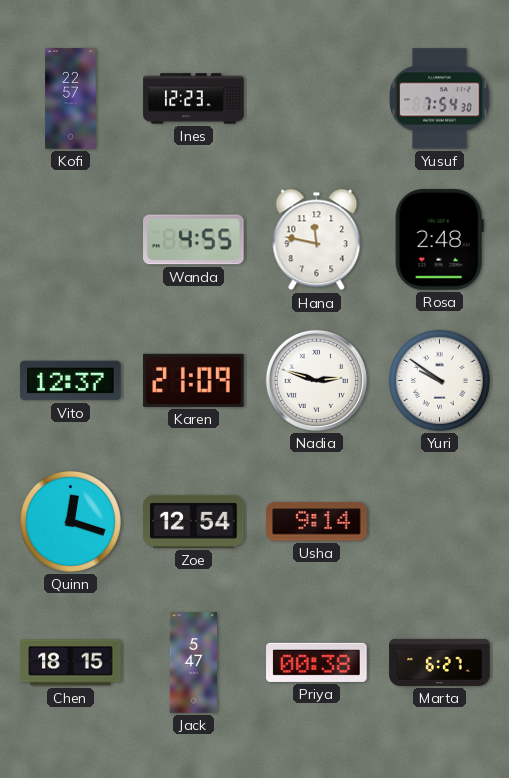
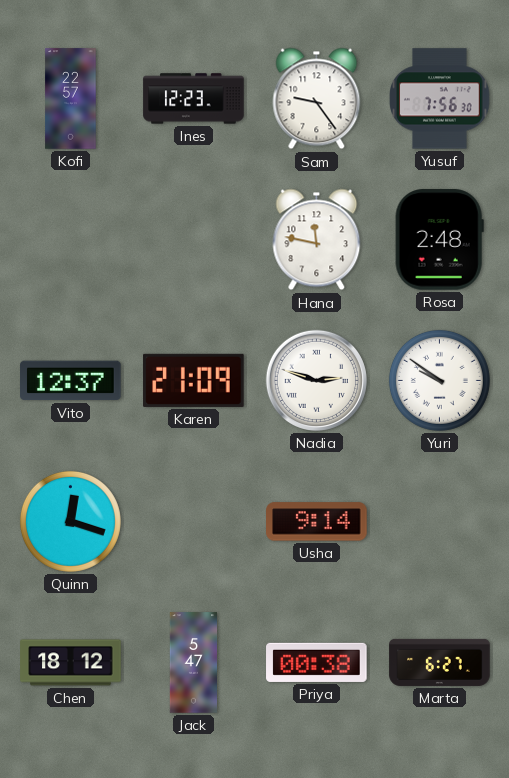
Sam: none -> 9:24
Yusuf: 7:54 -> 7:56
Wanda: 4:55 -> none
Zoe: 12:54 -> none
Chen: 18:15 -> 18:12
